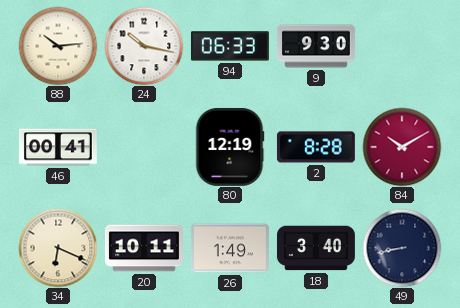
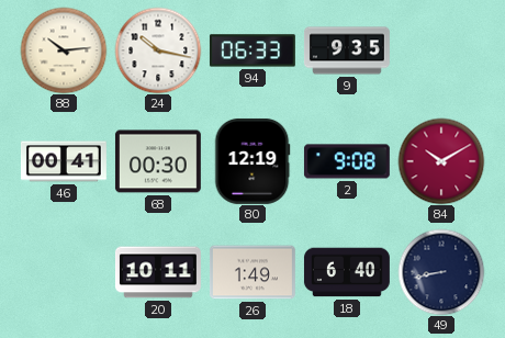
9: 9:30 -> 9:35
68: none -> 00:30
2: 8:28 -> 9:08
34: 6:19 -> none
18: 3:40 -> 6:40
